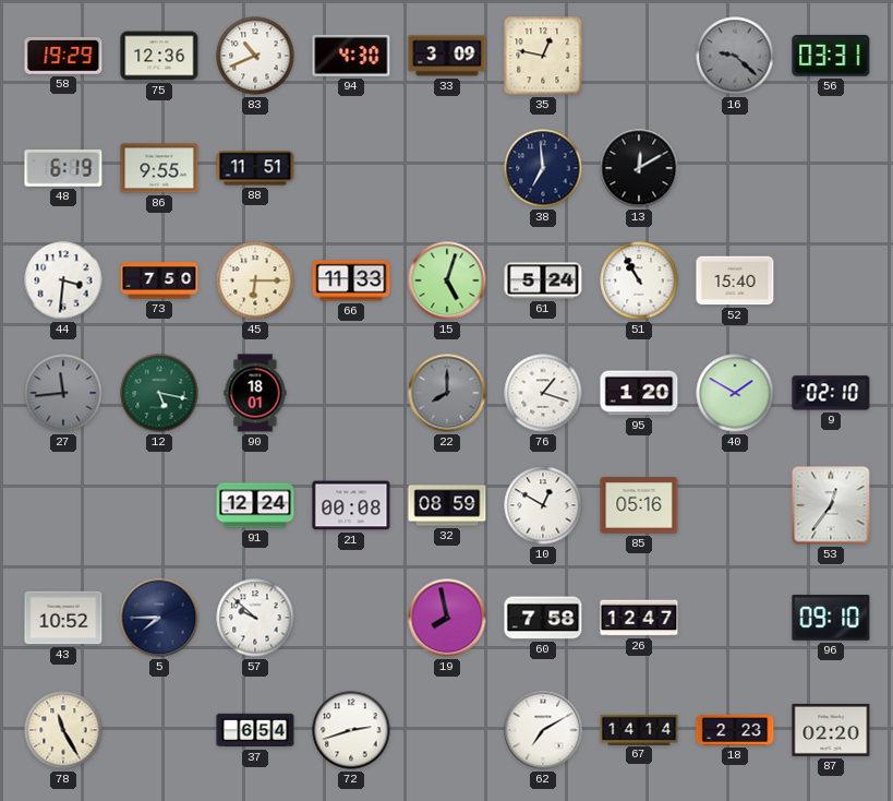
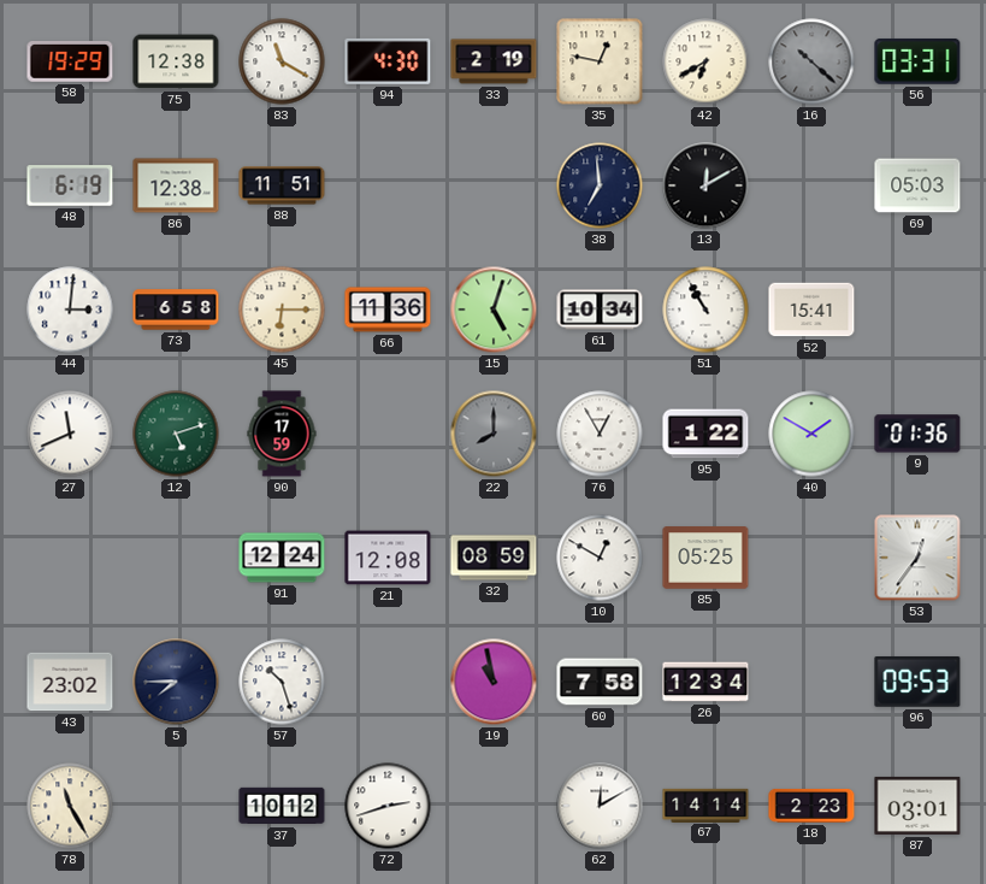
75: 12:36 -> 12:38
83: 10:41 -> 11:20
33: 3:09 -> 2:19
42: none -> 6:40
16: 9:22 -> 10:22
86: 9:55 -> 12:38
69: none -> 05:03
44: 3:31 -> 3:01
73: 7:50 -> 6:58
66: 11:33 -> 11:36
61: 5:24 -> 10:34
52: 15:40 -> 15:41
27: 11:44 -> 11:41
27 dial: grey -> white
12: 5:17 -> 5:12
90: 18:01 -> 17:59
76: 1:18 -> 12:55
95: 1:20 -> 1:22
9: 02:10 -> 01:36
21: 00:08 -> 12:08
85: 05:16 -> 05:25
43: 10:52 -> 23:02
57: 9:52 -> 10:27
19: 7:58 -> 10:58
26: 12:47 -> 12:34
96: 09:10 -> 09:53
37: 6:54 -> 10:12
62: 7:10 -> 12:10
87: 02:20 -> 03:01
